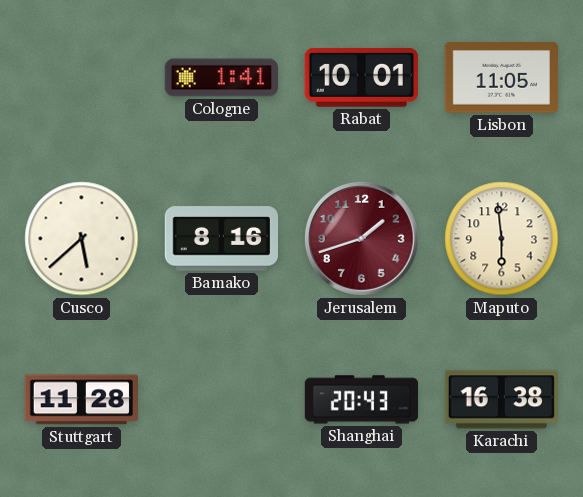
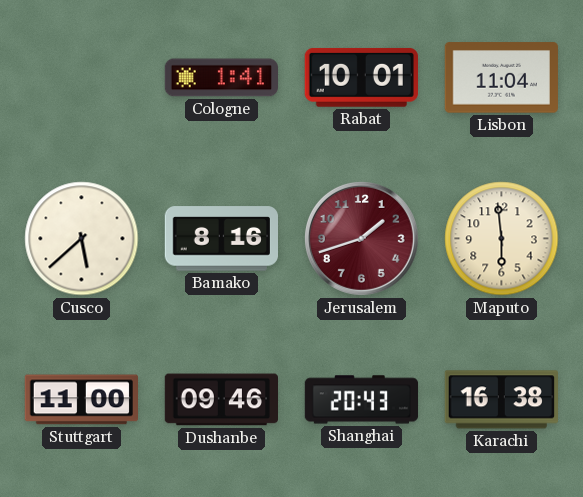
Lisbon: 11:05 -> 11:04
Stuttgart: 11:28 -> 11:00
Dushanbe: none -> 09:46
